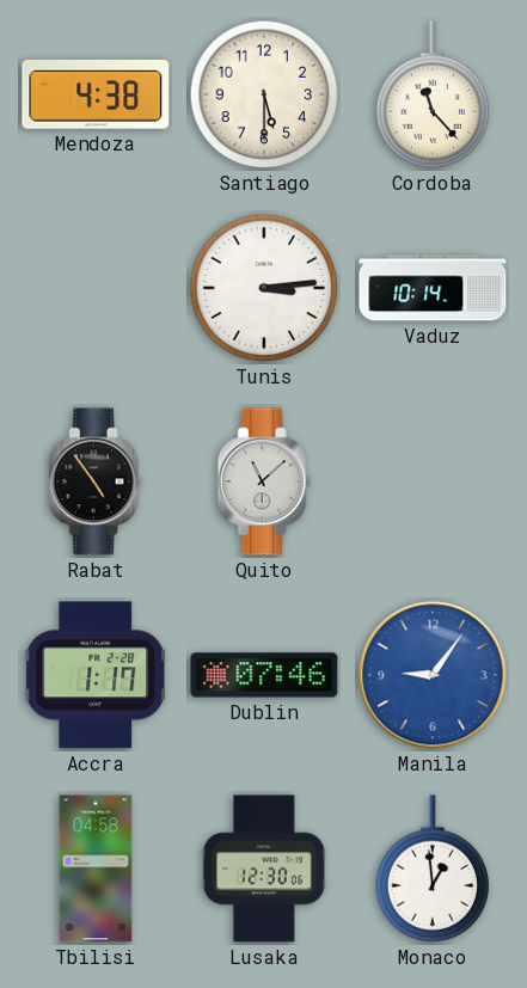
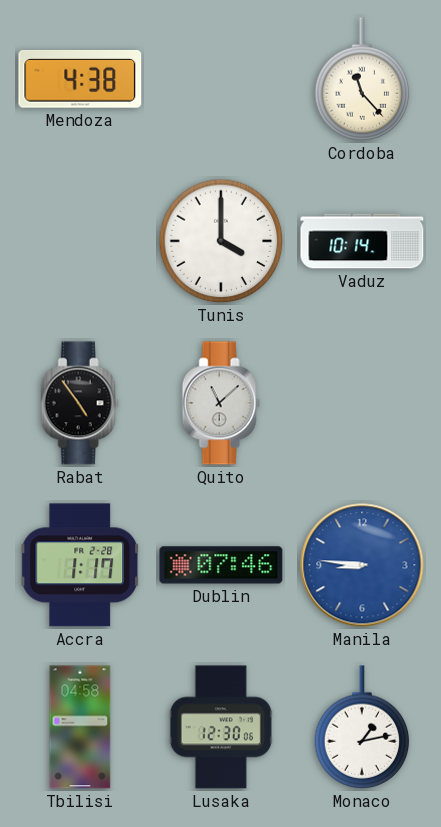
Santiago: 5:30 -> none
Tunis: 3:14 -> 4:00
Manila: 9:06 -> 8:46
Monaco: 12:59 -> 1:13
